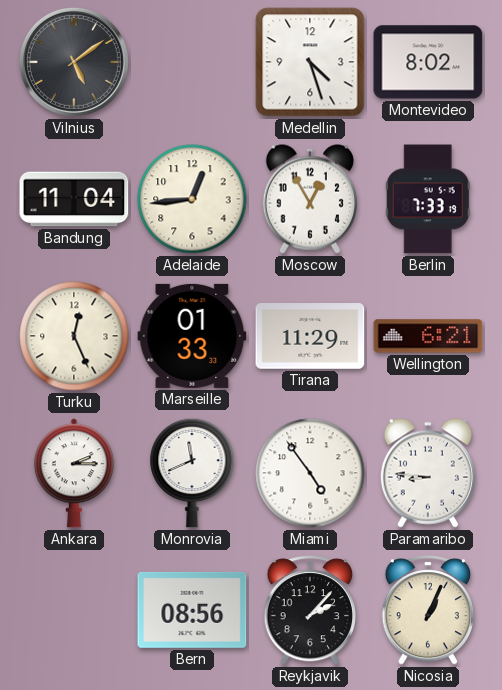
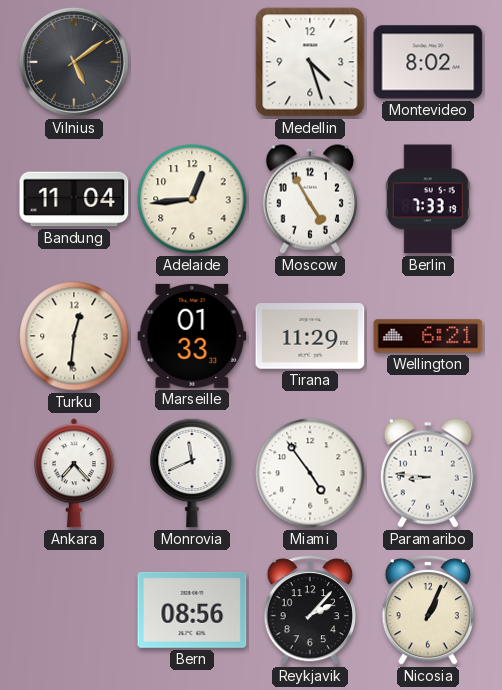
Moscow: 12:55 -> 4:55
Turku: 12:26 -> 12:31
Ankara: 2:15 -> 7:23
